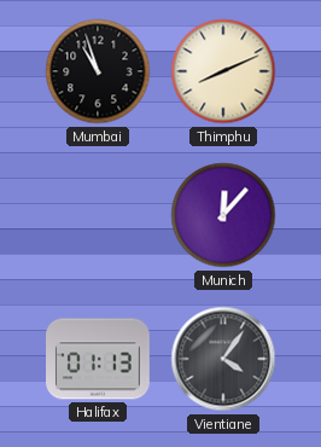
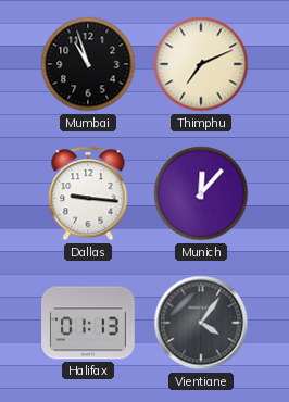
Thimphu: 8:11 -> 7:11
Dallas: none -> 9:16
